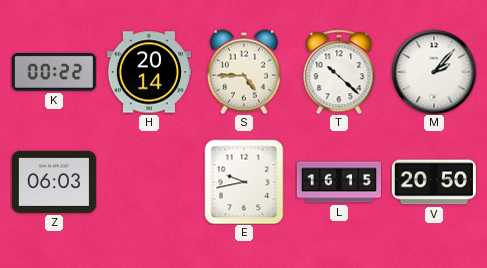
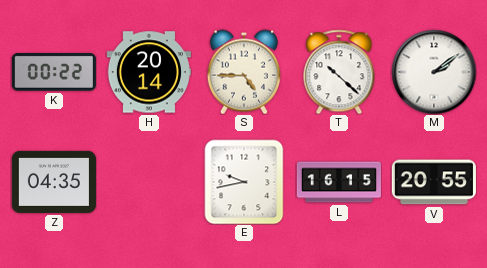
M: 2:07 -> 2:09
Z: 06:03 -> 04:35
V: 20:50 -> 20:55
